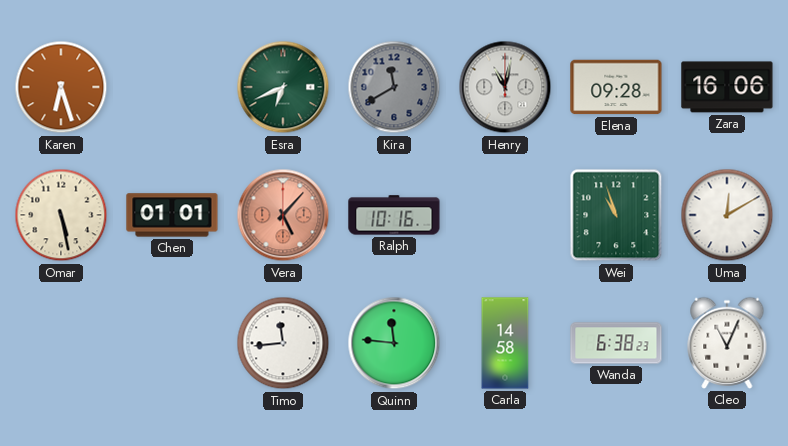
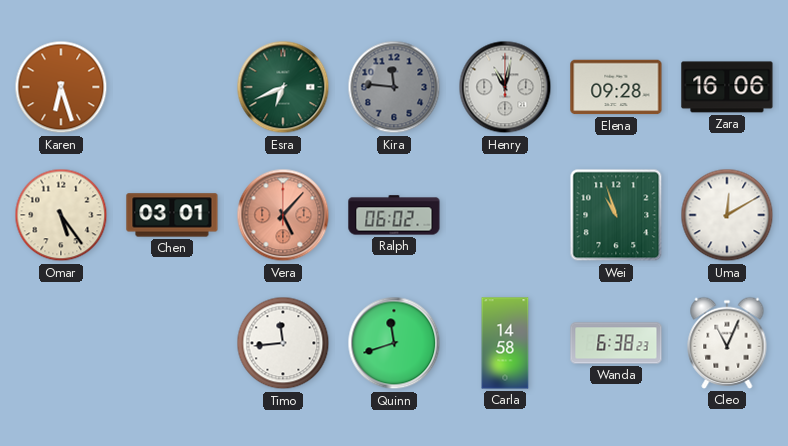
Kira: 11:40 -> 11:46
Omar: 5:28 -> 5:24
Chen: 01:01 -> 03:01
Ralph: 10:16 -> 06:02
Quinn: 11:46 -> 11:42
